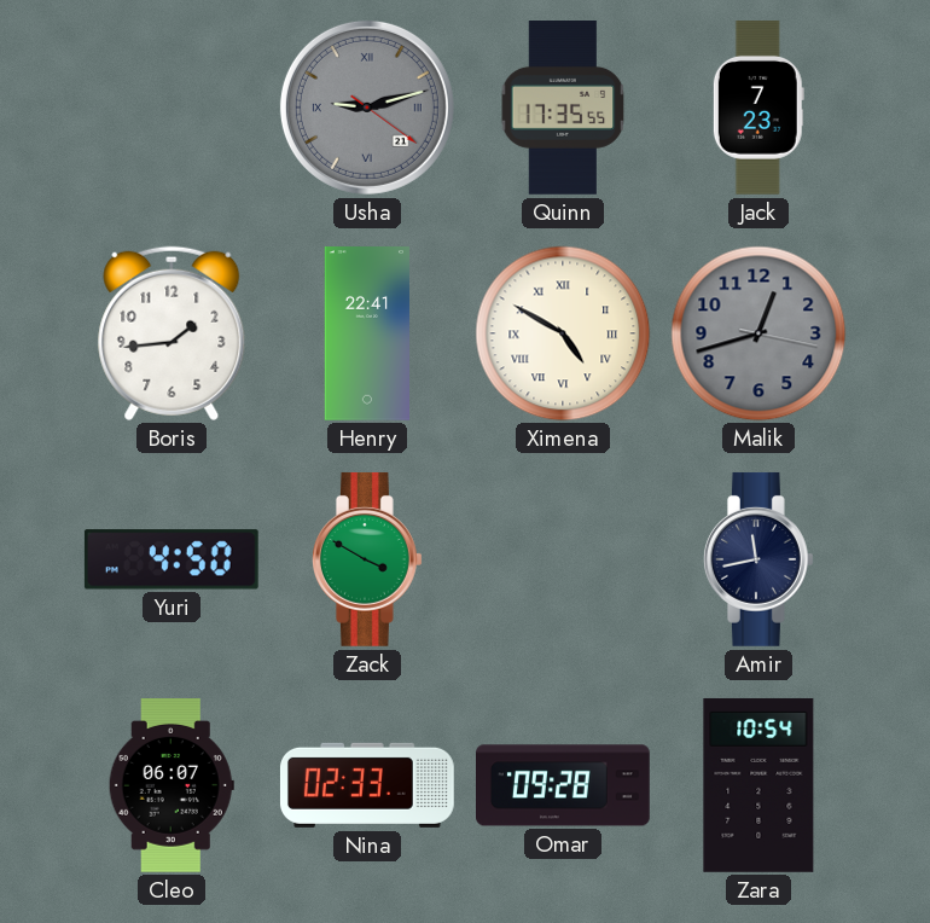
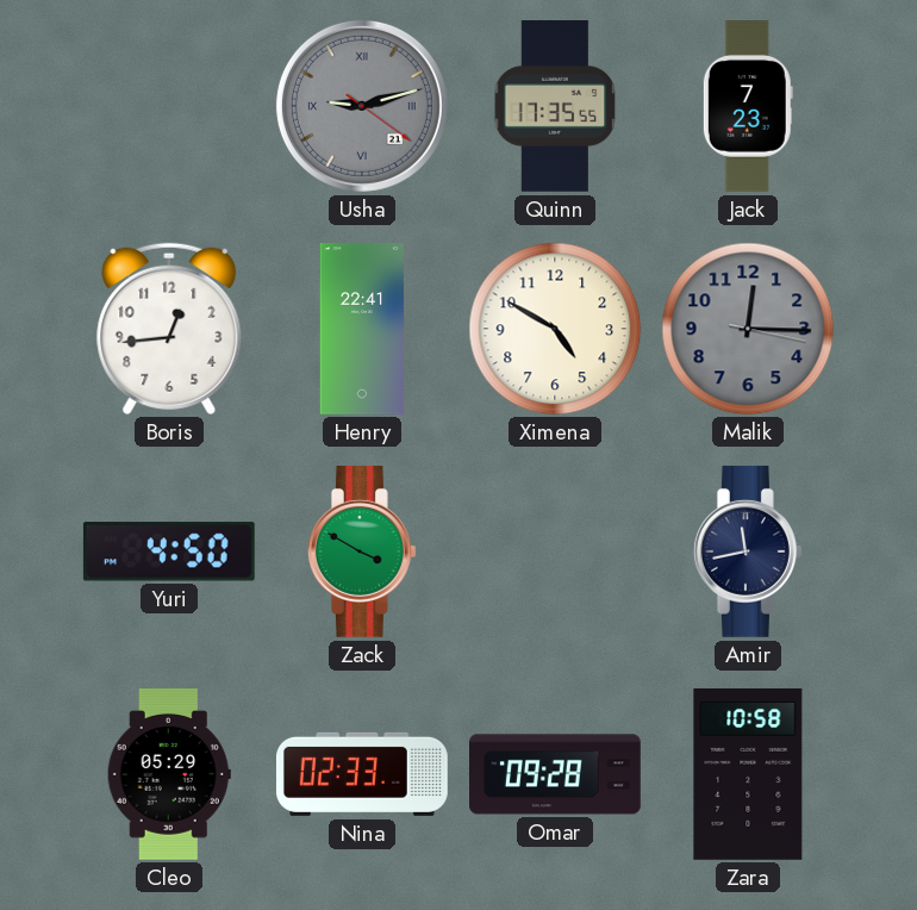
Boris: 1:44 -> 12:44
Ximena numerals: Roman -> Arabic
Malik: 12:42 -> 12:15
Cleo: 06:07 -> 05:29
Zara: 10:54 -> 10:58
